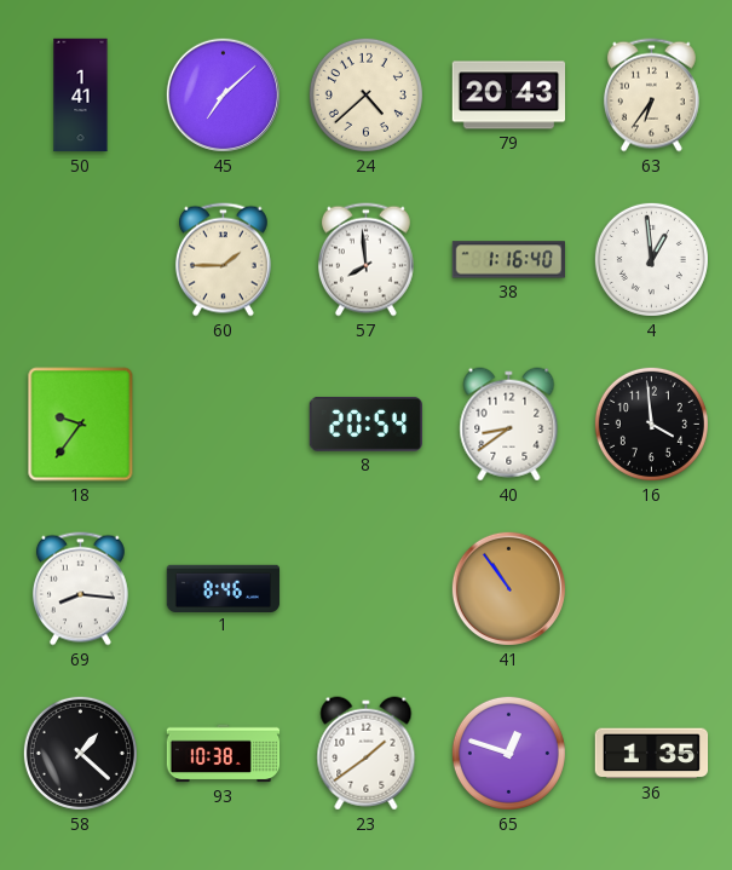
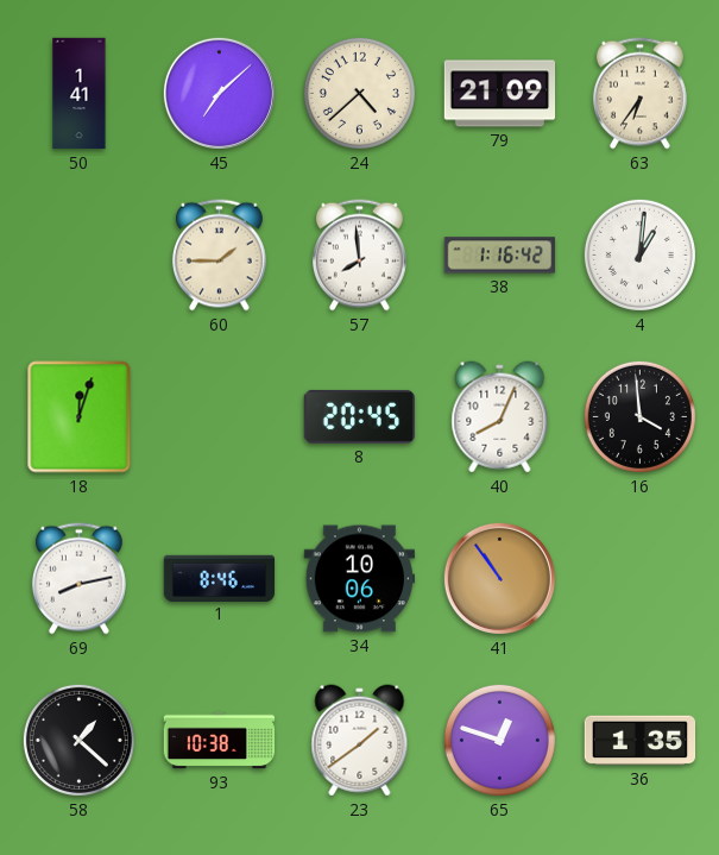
79: 20:43 -> 21:09
38: 1:16:40 -> 1:16:42
4: 12:59 -> 1:01
18: 9:36 -> 12:03
8: 20:54 -> 20:45
40: 8:39 -> 8:04
69: 8:16 -> 8:13
34: none -> 10:06
